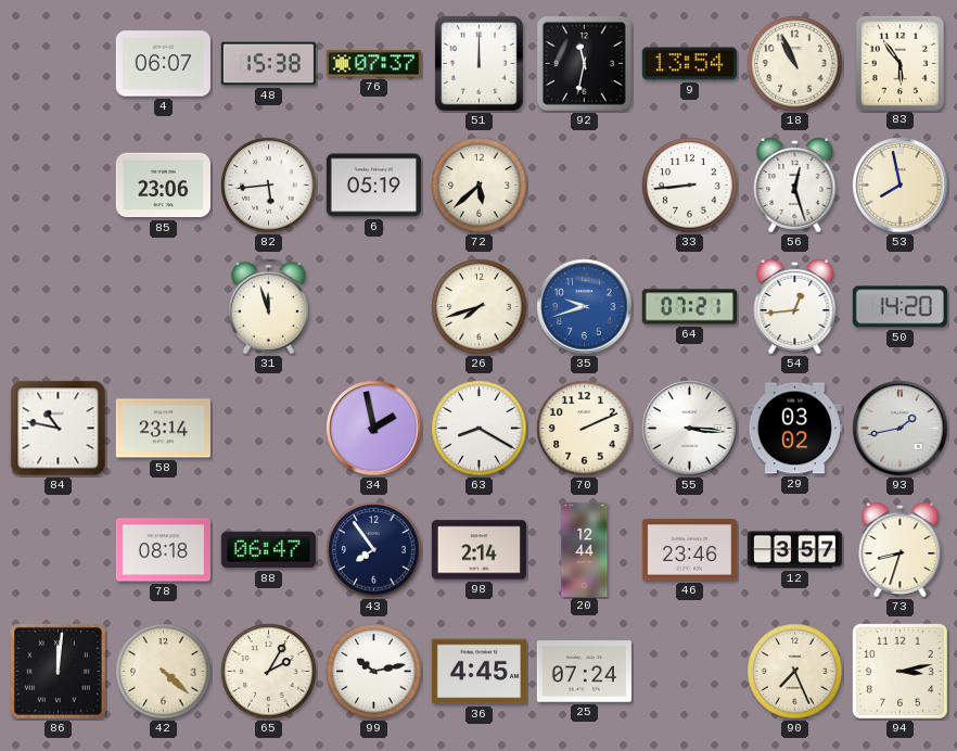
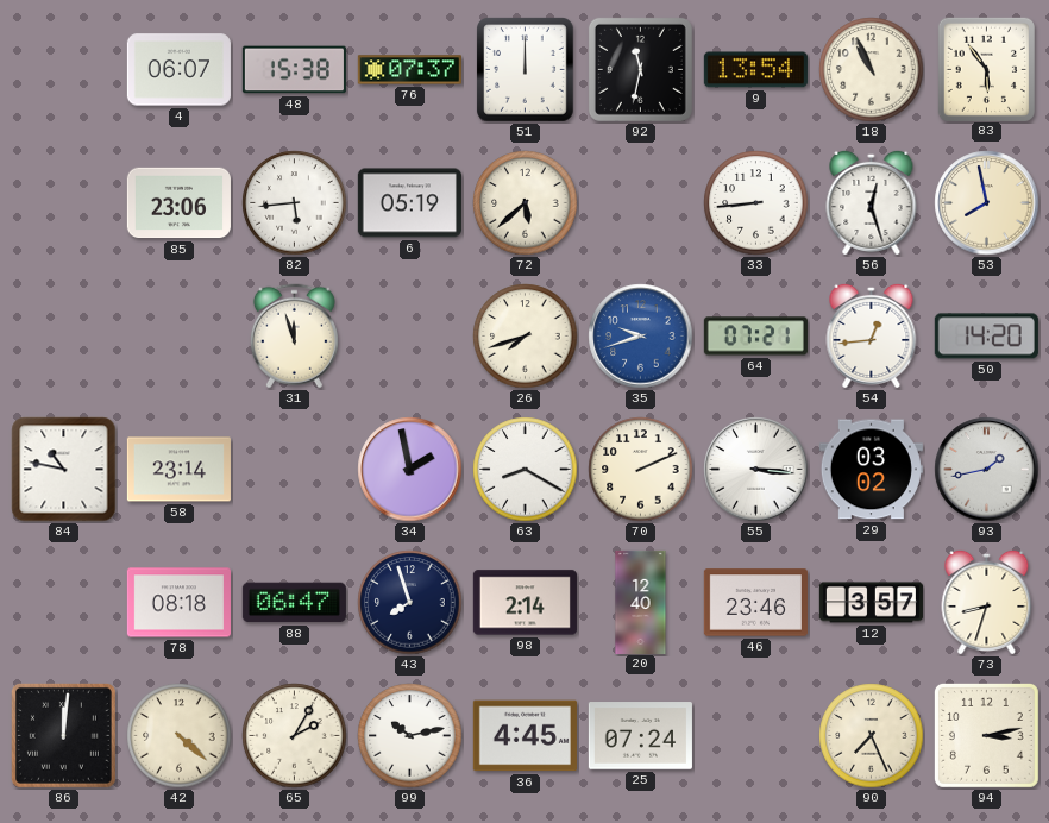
43: 7:54 -> 7:57
20: 12:44 -> 12:40
